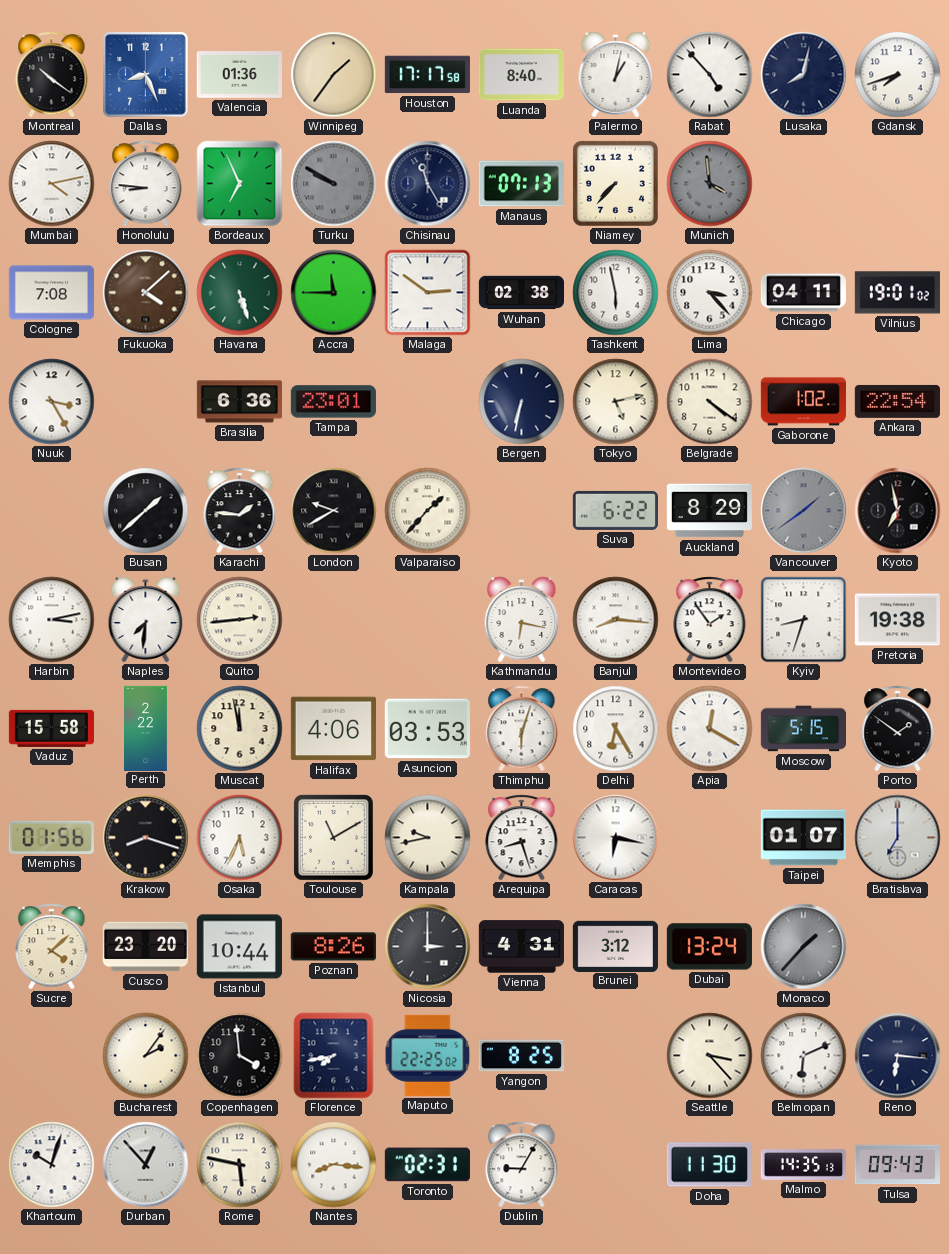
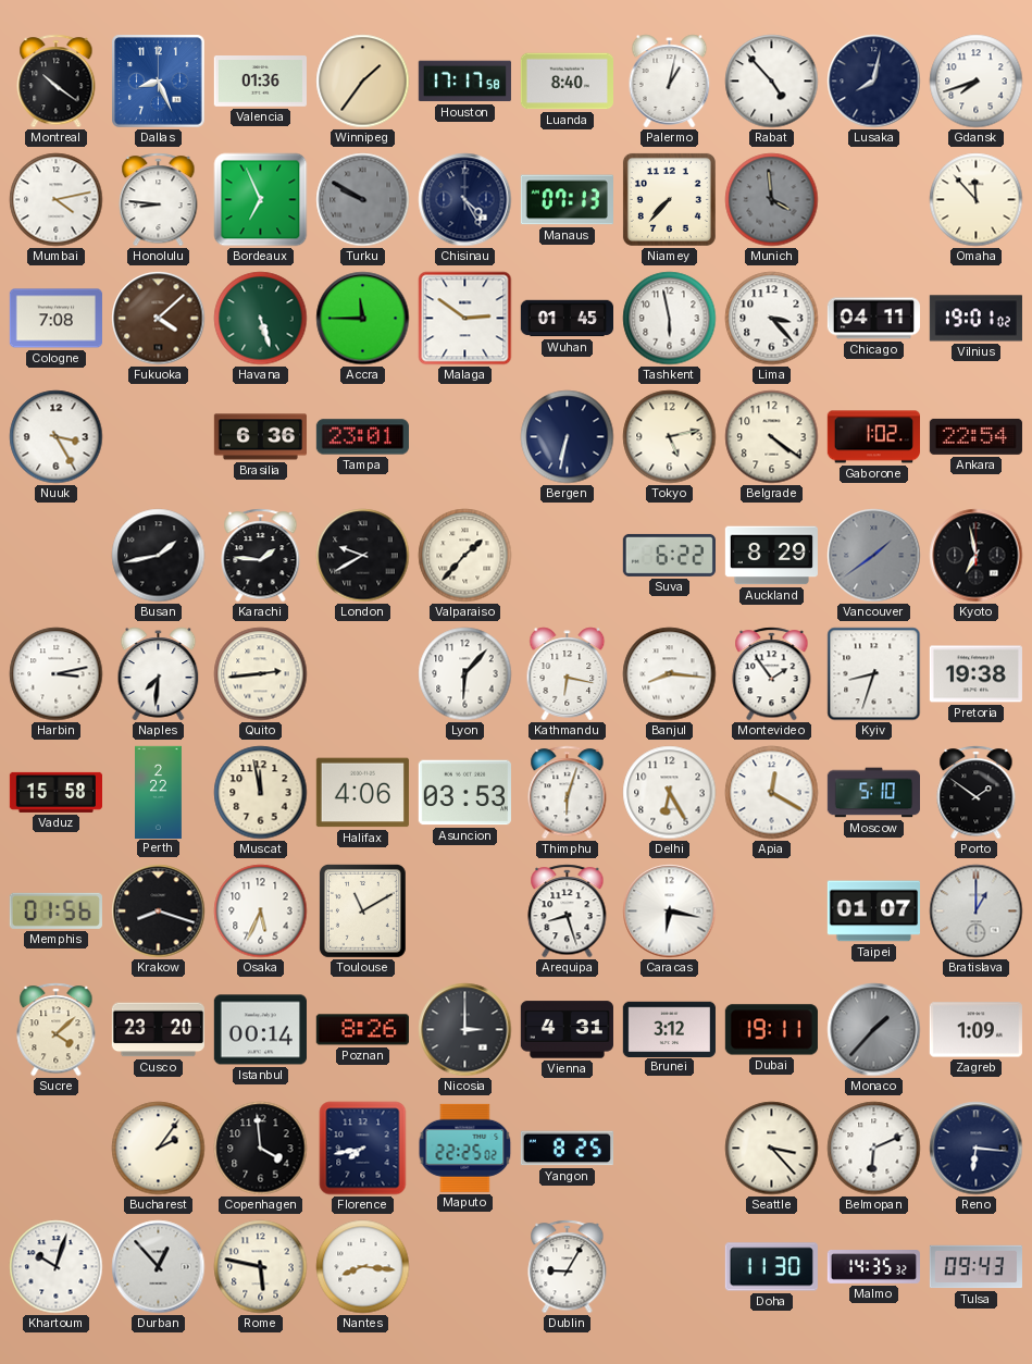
Chisinau: 11:25 -> 4:25
Omaha: none -> 11:53
Wuhan: 02:38 -> 01:45
Busan: 1:38 -> 1:43
Lyon: none -> 6:07
Moscow: 5:15 -> 5:10
Kampala: 9:43 -> none
Bratislava: 7:00 -> 1:00
Istanbul: 10:44 -> 00:14
Dubai: 13:24 -> 19:11
Zagreb: none -> 1:09
Toronto: 02:31 -> none
Malmo: 14:35:13 -> 14:35:32
